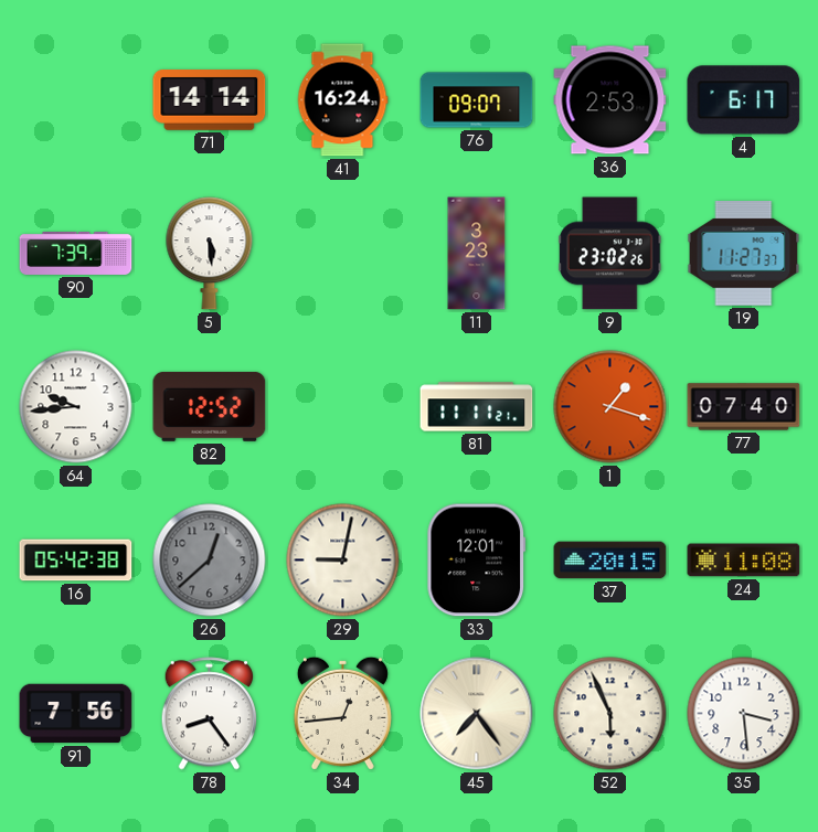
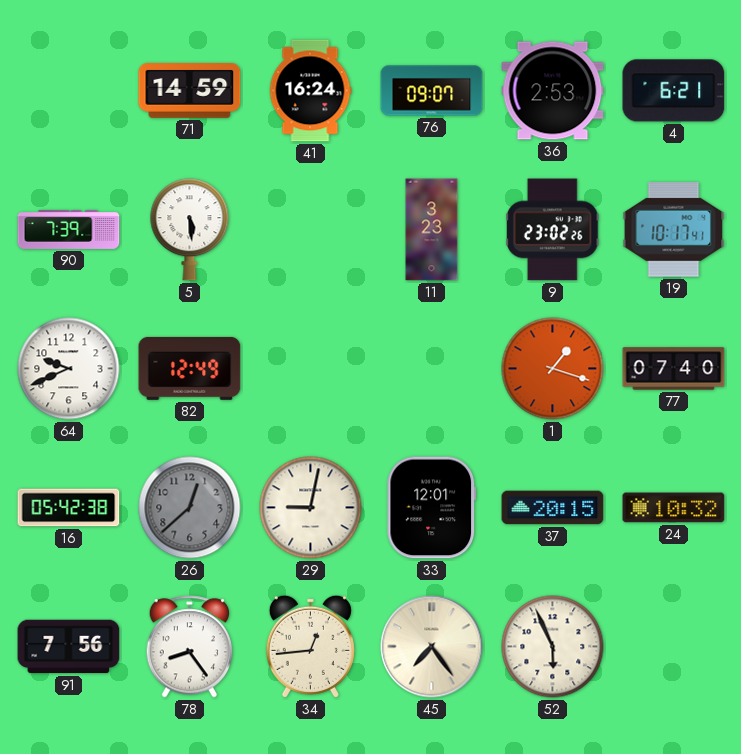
71: 14:14 -> 14:59
4: 6:17 -> 6:21
19: 11:27 -> 10:17
64: 9:44 -> 9:41
82: 12:52 -> 12:49
81: 11:11 -> none
24: 11:08 -> 10:32
35: 3:29 -> none
